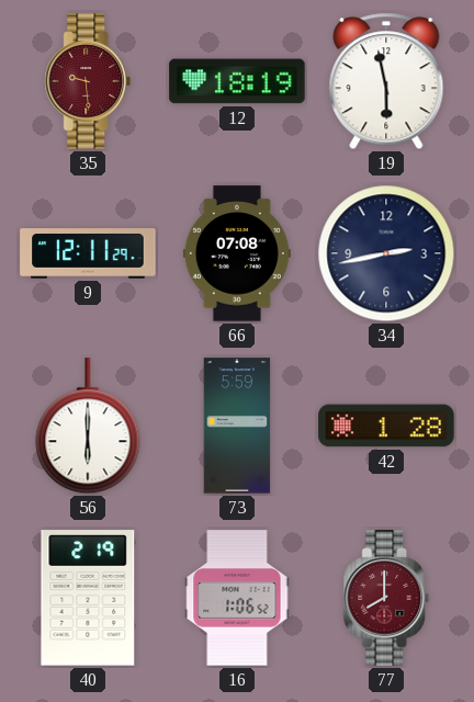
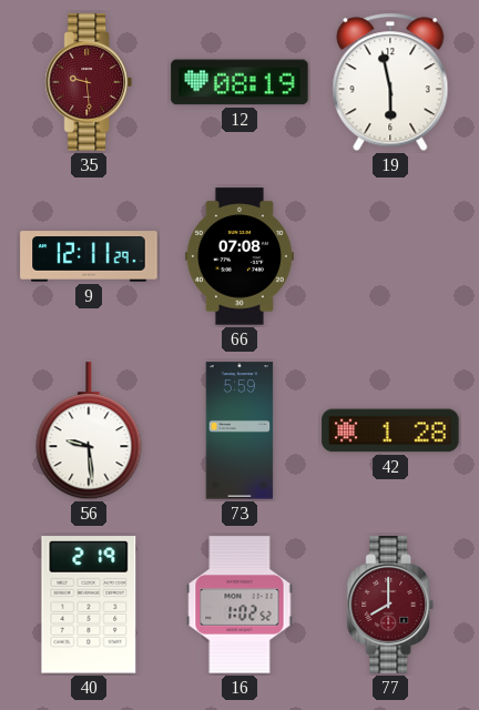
12: 18:19 -> 08:19
34: 2:43 -> none
56: 6:00 -> 9:29
16: 1:06 -> 1:02
